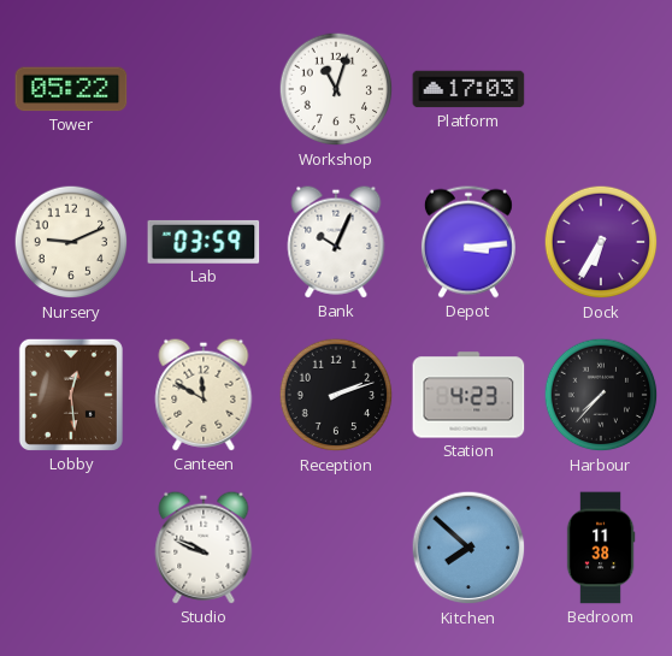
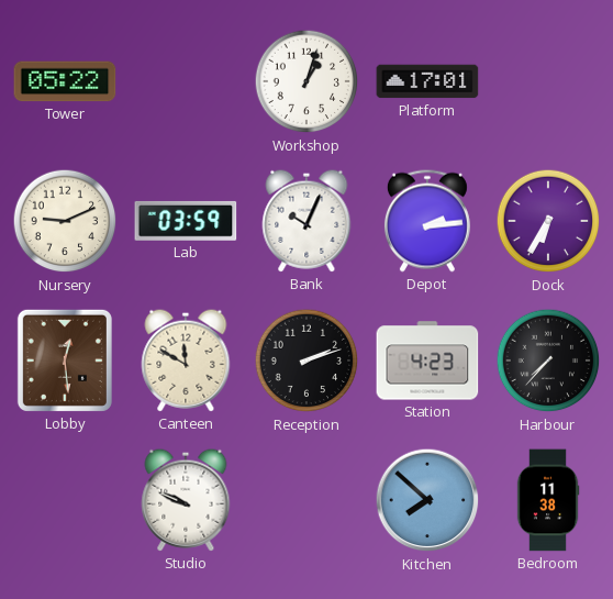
Workshop: 11:03 -> 1:03
Platform: 17:03 -> 17:01
Depot: 3:14 -> 2:14
